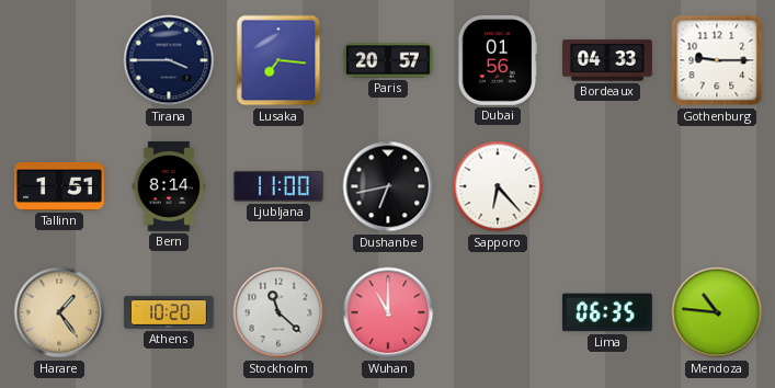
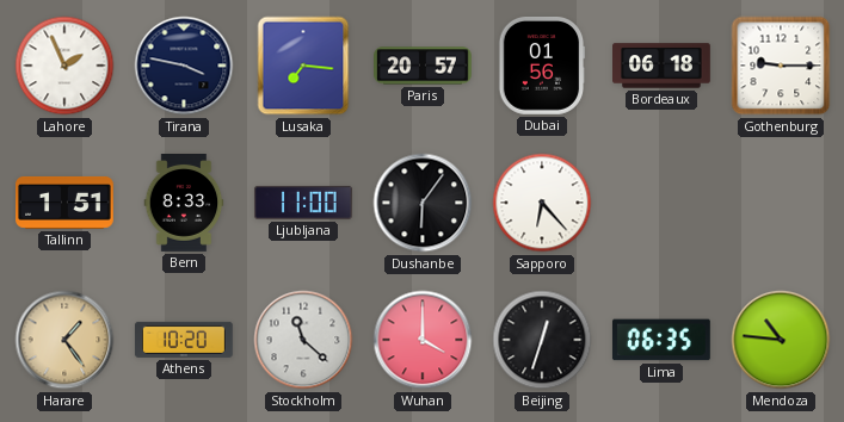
Lahore: none -> 1:56
Tirana: 3:45 -> 3:47
Bordeaux: 04:33 -> 06:18
Bern: 8:14 -> 8:33
Dushanbe: 6:43 -> 6:06
Wuhan: 11:00 -> 4:00
Beijing: none -> 12:33
